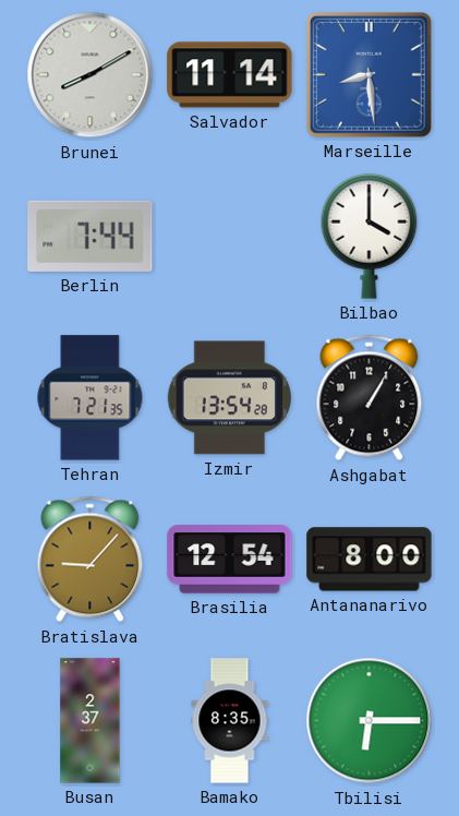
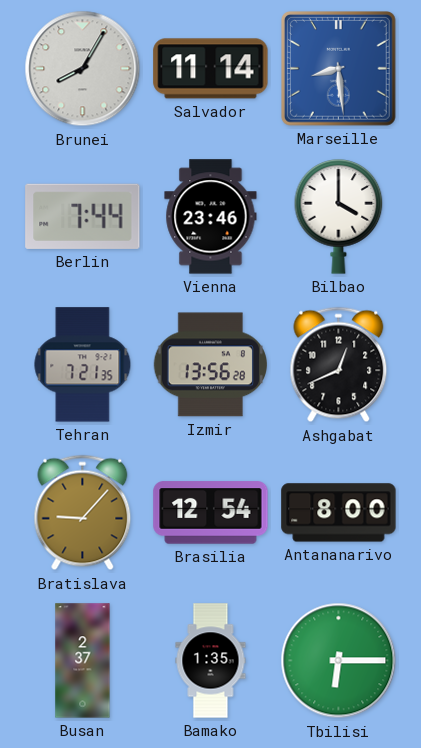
Brunei: 8:10 -> 8:05
Vienna: none -> 23:46
Izmir: 13:54 -> 13:56
Ashgabat: 1:05 -> 12:41
Bamako: 8:35 -> 1:35
